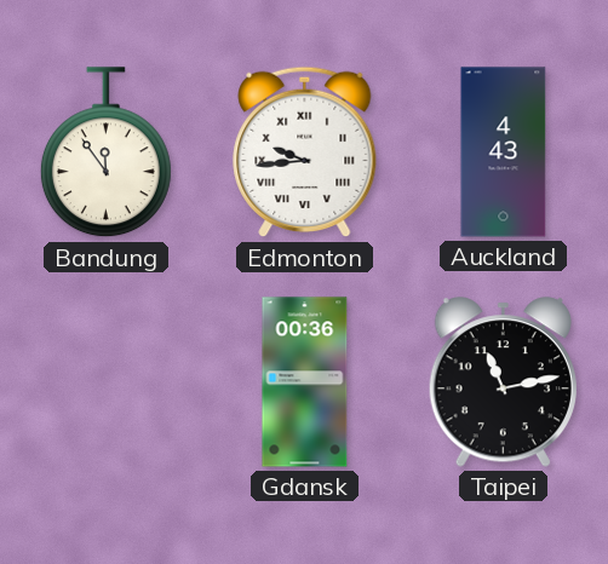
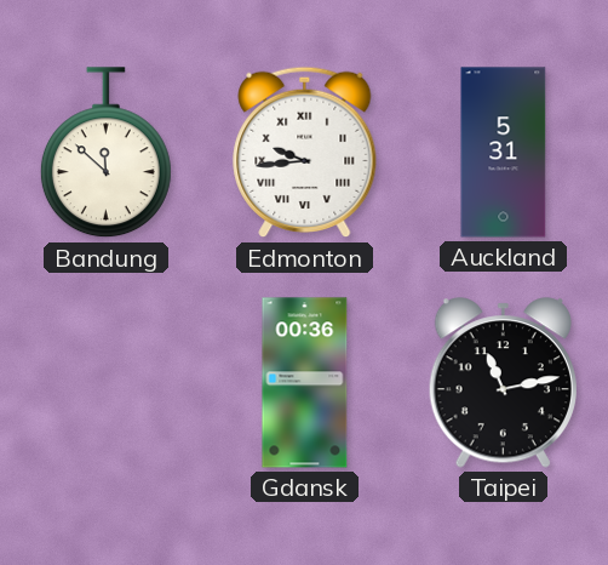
Bandung: 11:54 -> 11:52
Auckland: 4:43 -> 5:31
